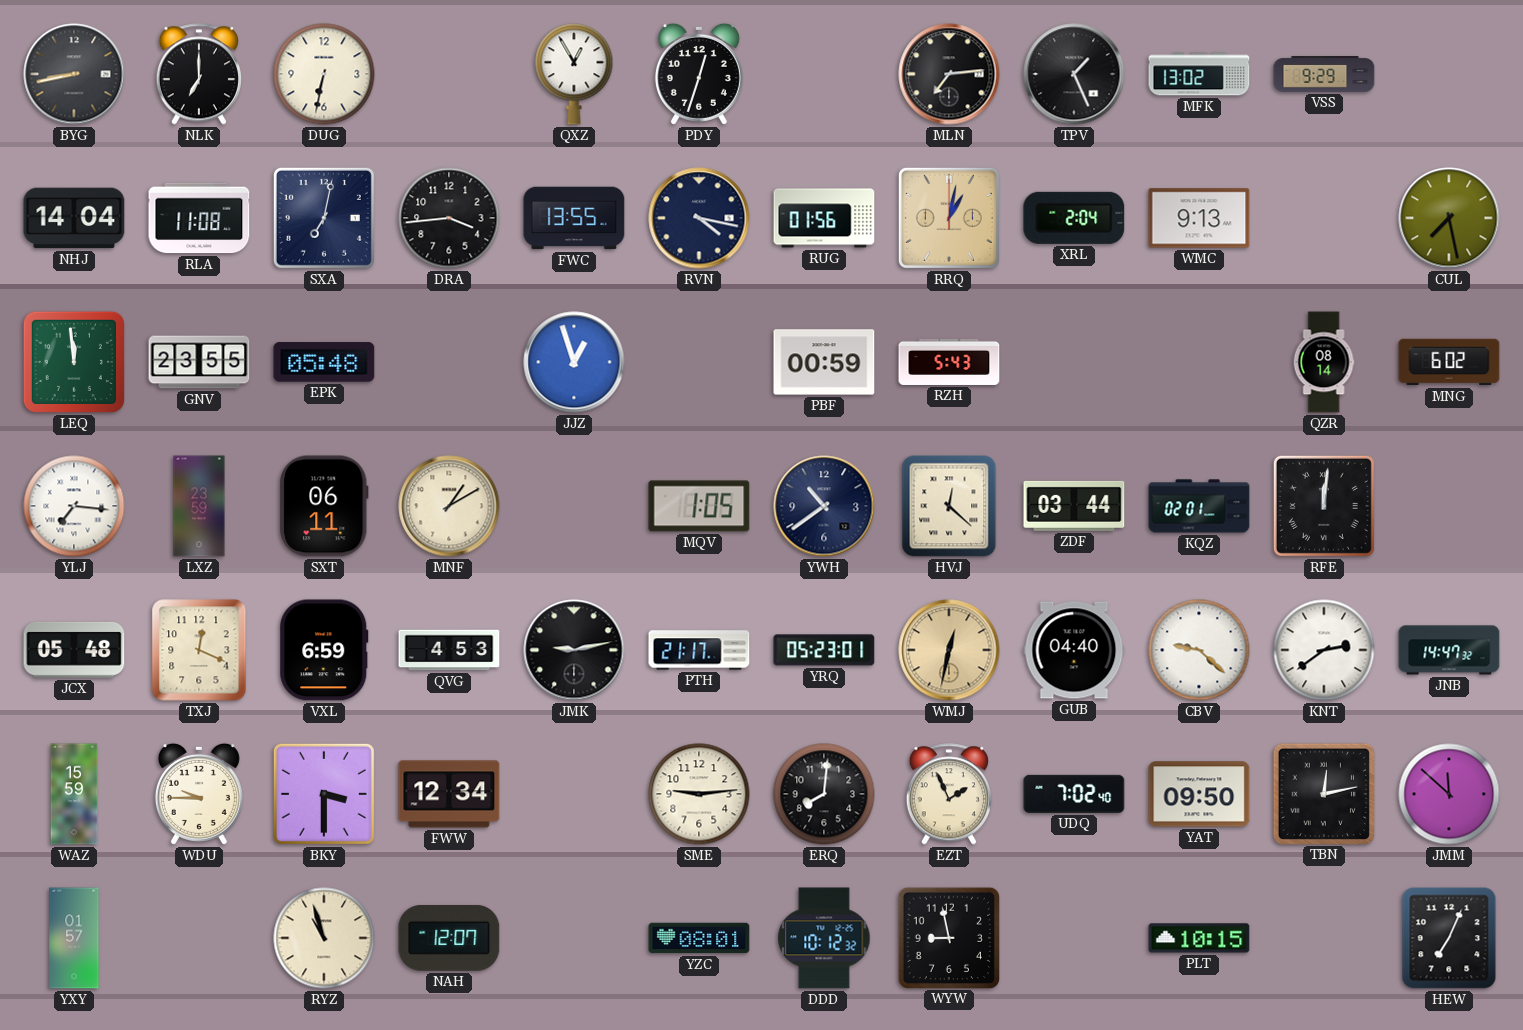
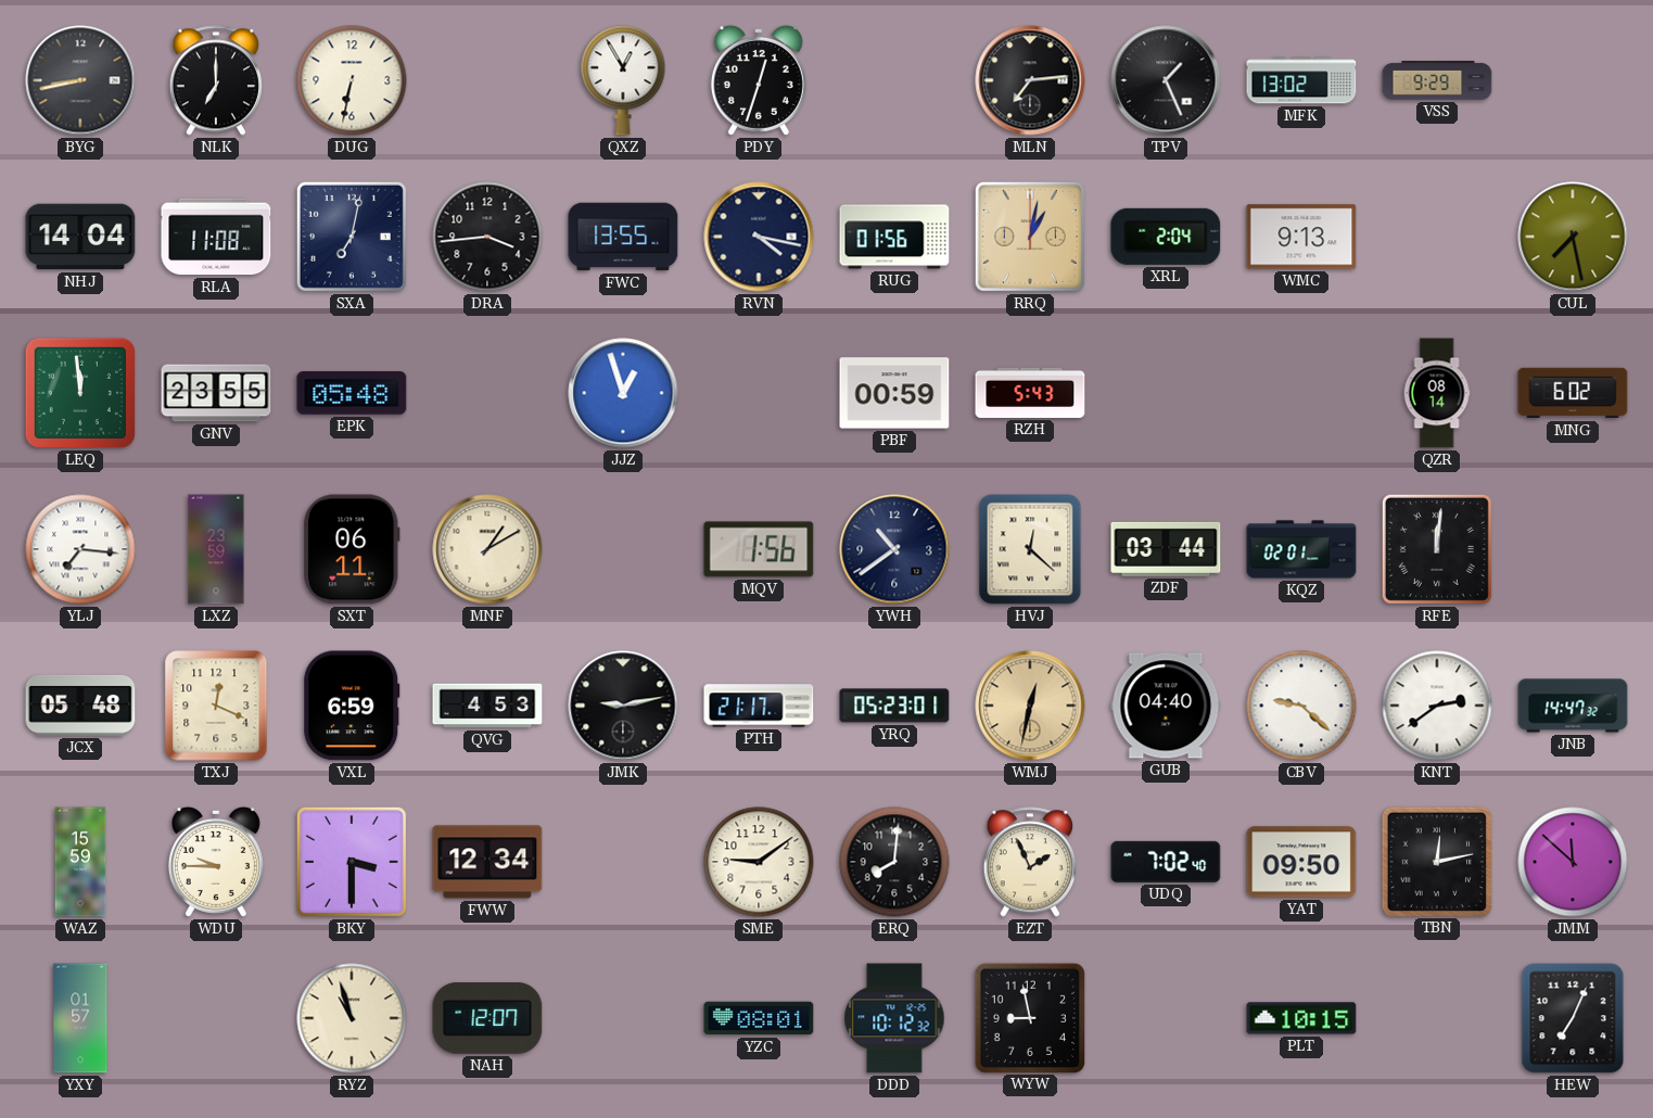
MQV: 1:05 -> 1:56
SME: 9:14 -> 9:09
